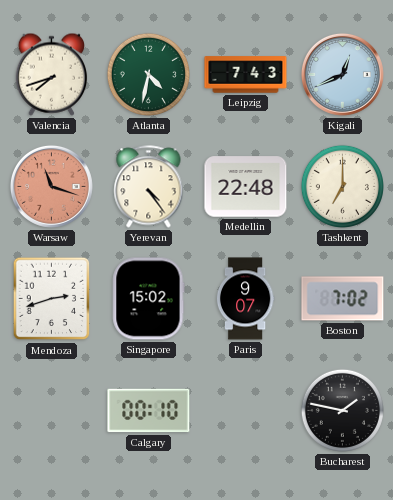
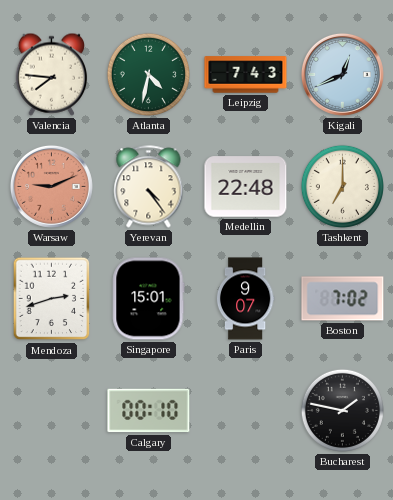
Valencia: 7:42 -> 7:46
Warsaw: 11:18 -> 9:11
Singapore: 15:02 -> 15:01
